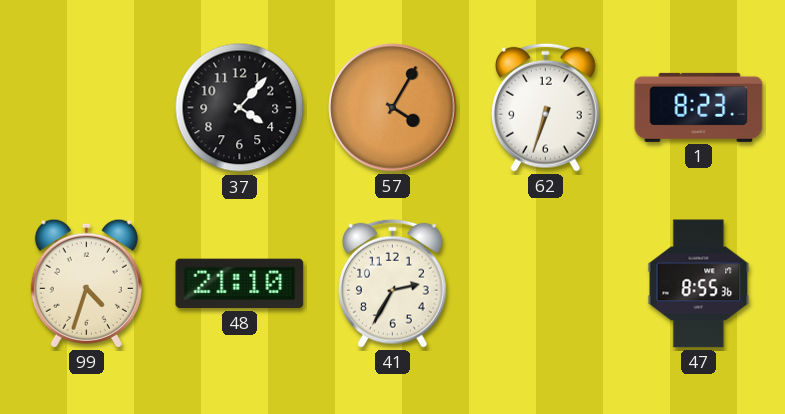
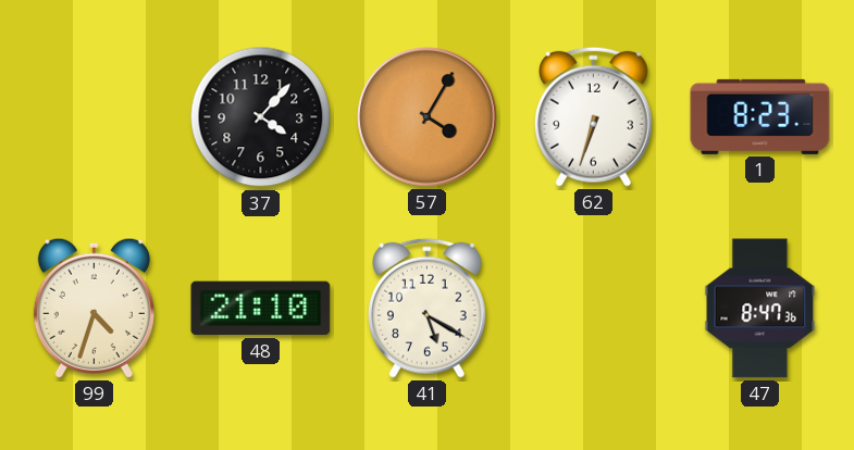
41: 2:35 -> 5:20
47: 8:55 -> 8:47
